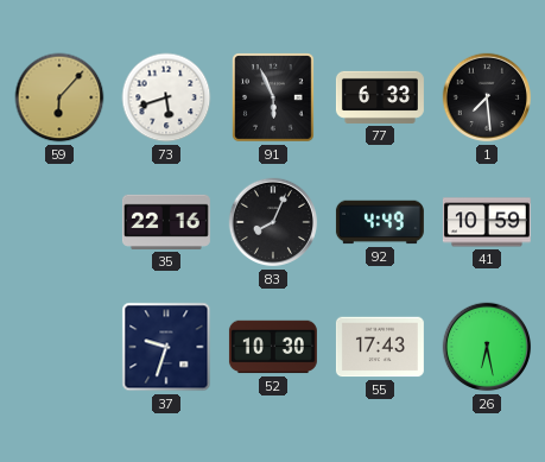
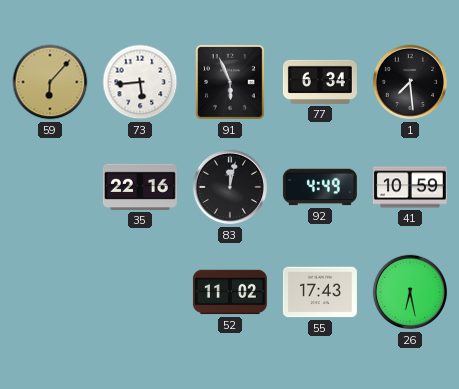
73: 5:42 -> 5:44
77: 6:33 -> 6:34
83: 8:04 -> 12:02
37: 9:33 -> none
52: 10:30 -> 11:02
